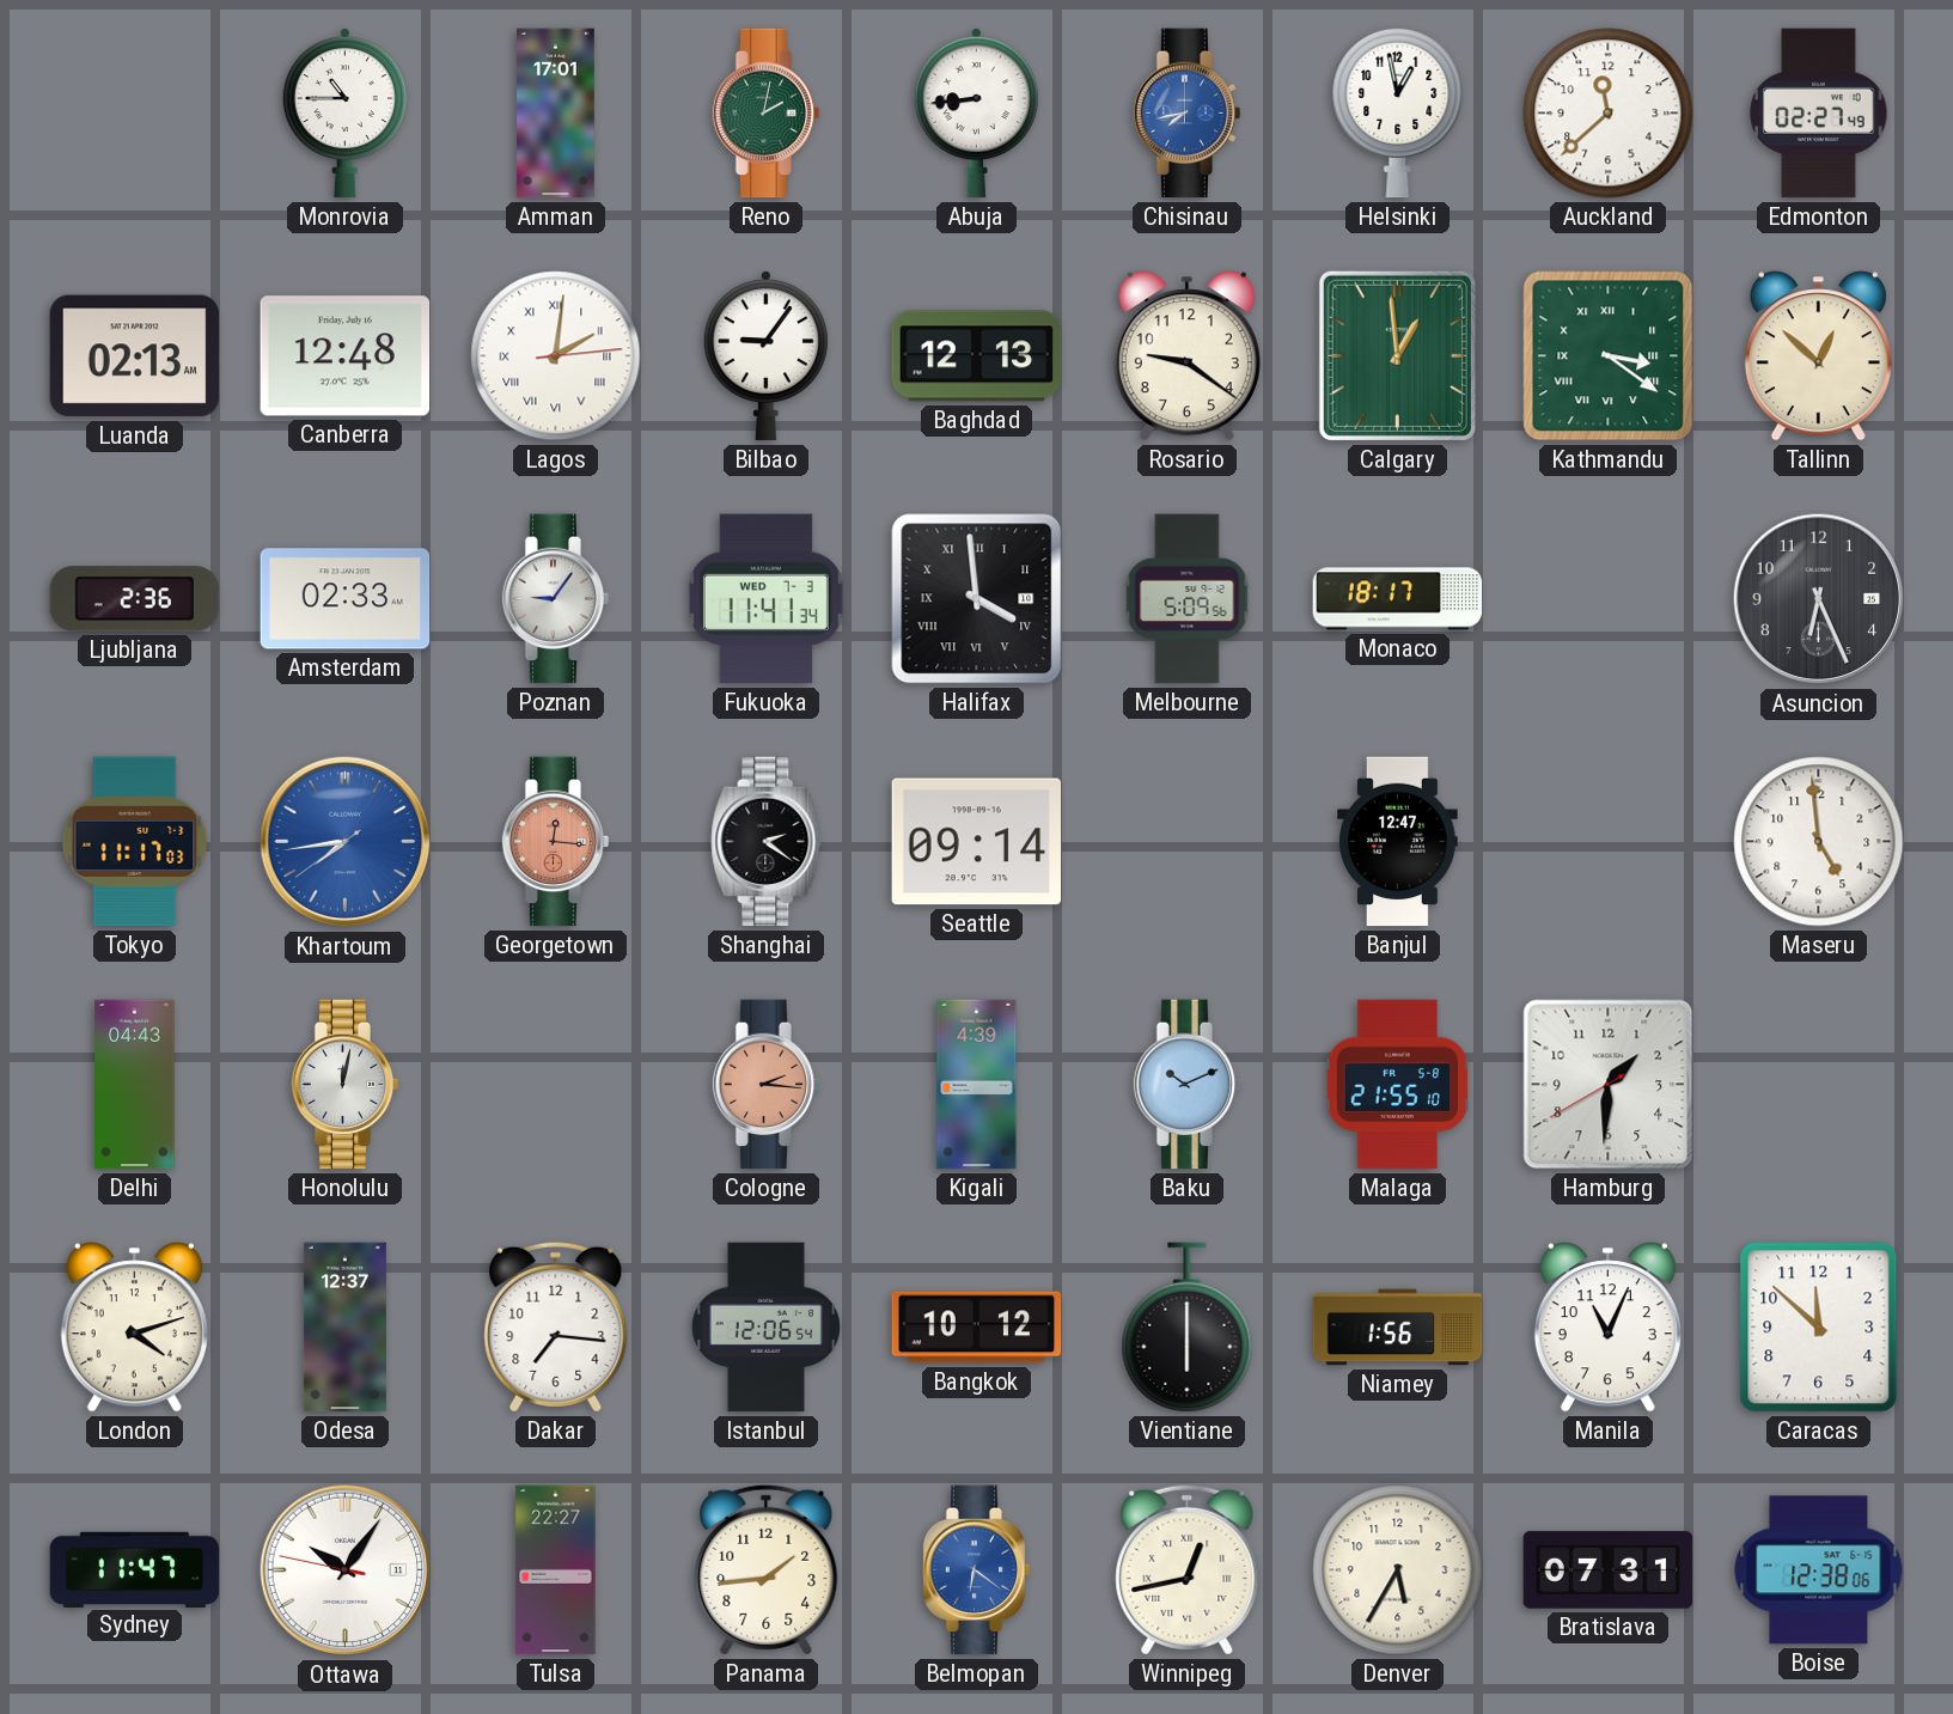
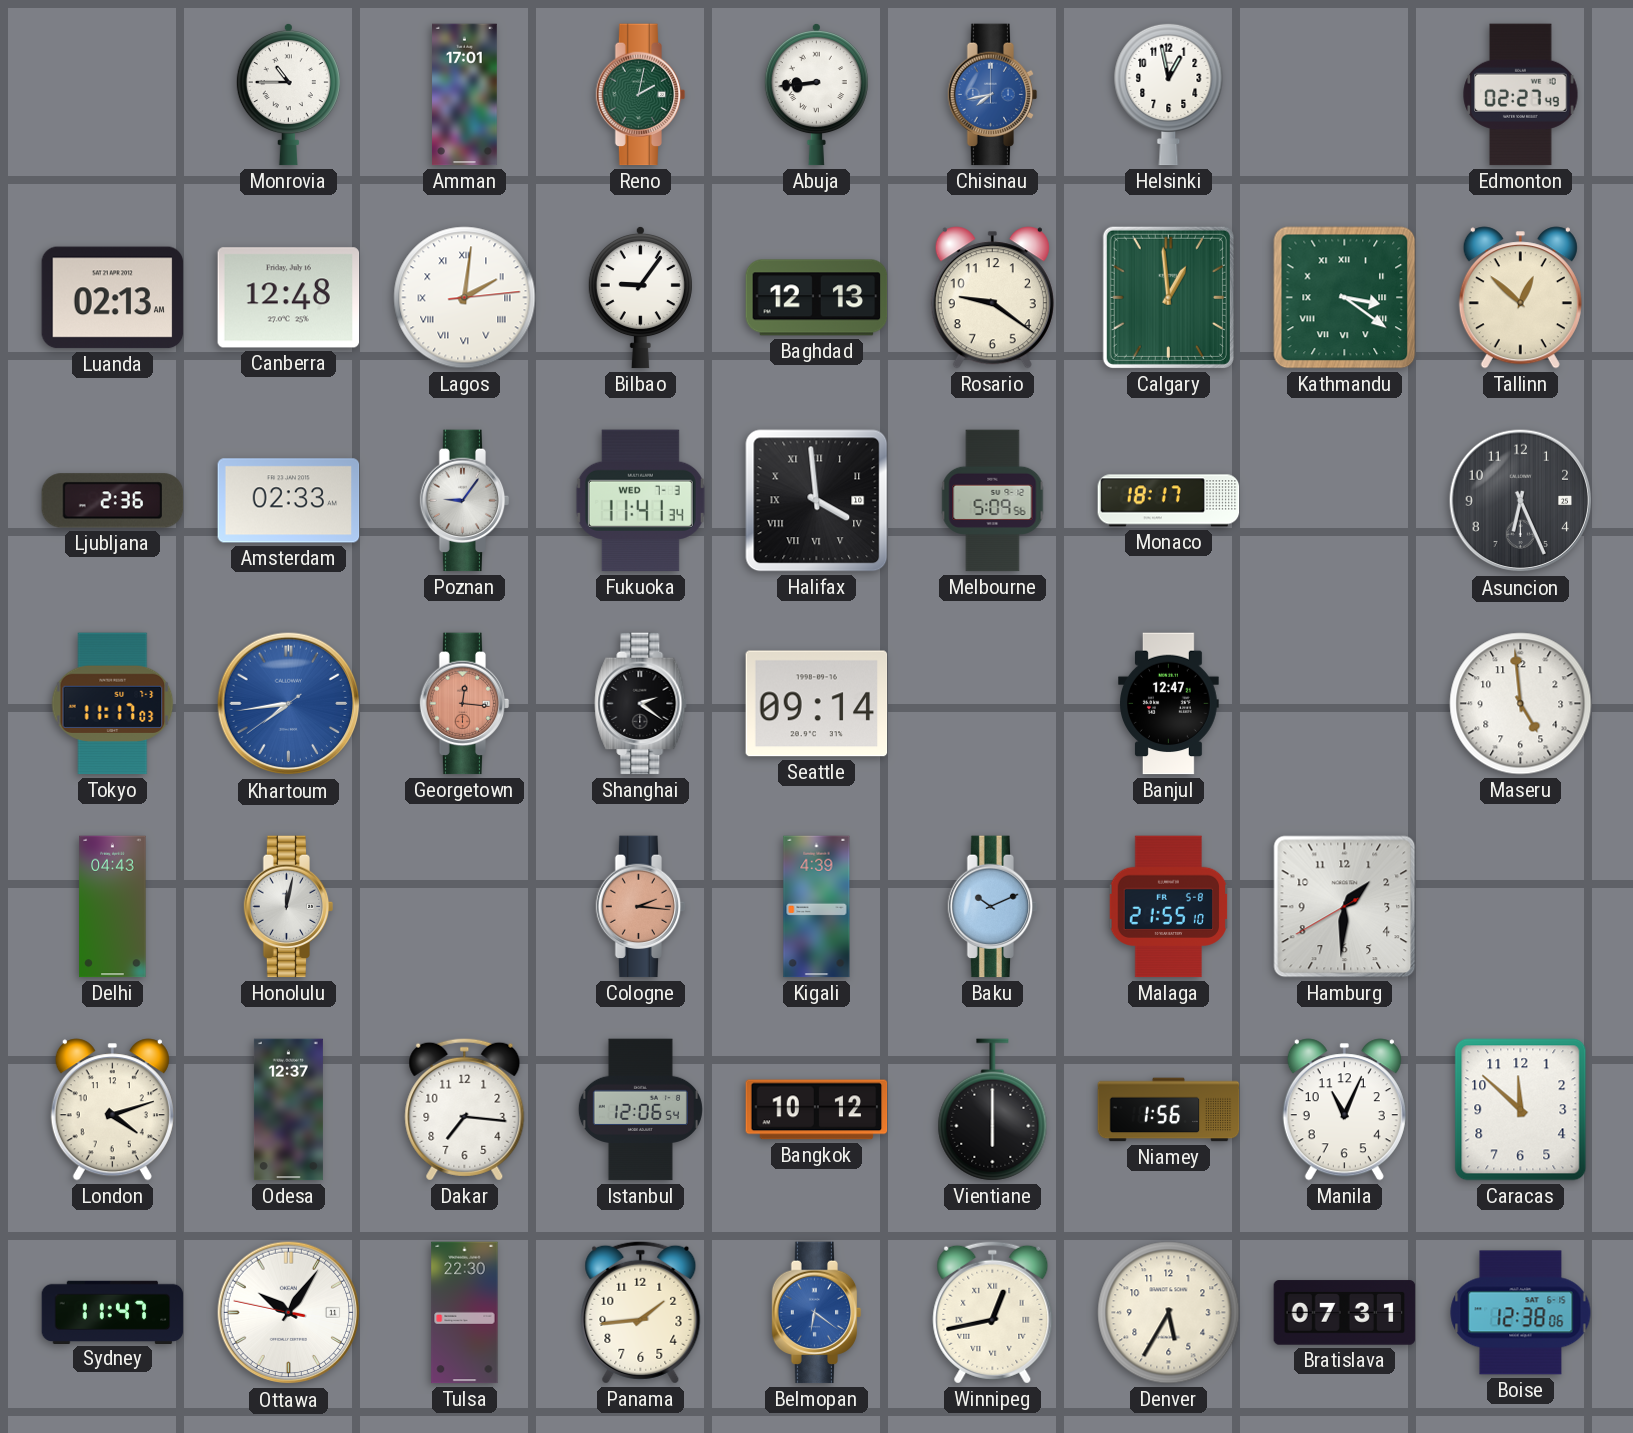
Auckland: 11:38 -> none
Tulsa: 22:27 -> 22:30
